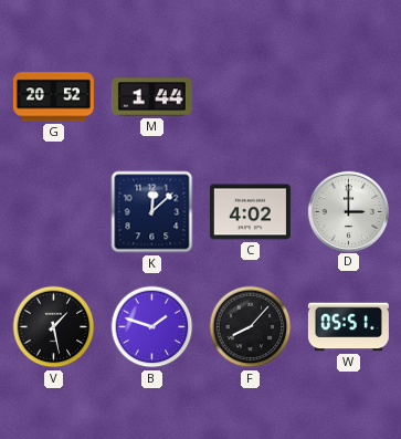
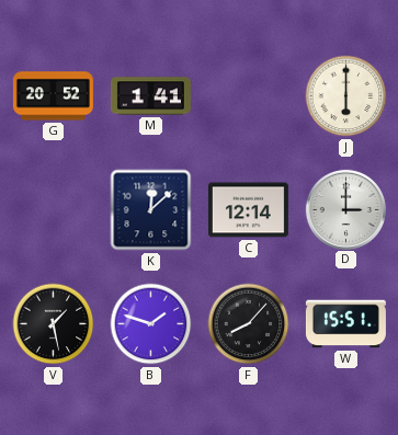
M: 1:44 -> 1:41
J: none -> 6:00
C: 4:02 -> 12:14
W: 05:51 -> 15:51
